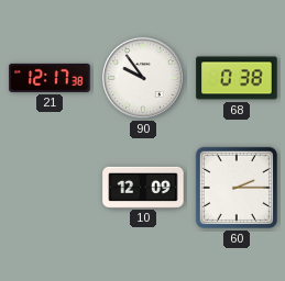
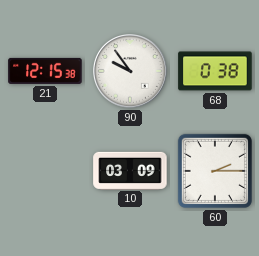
21: 12:17 -> 12:15
10: 12:09 -> 03:09
